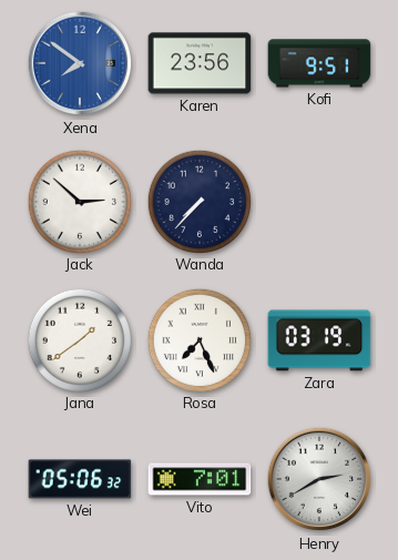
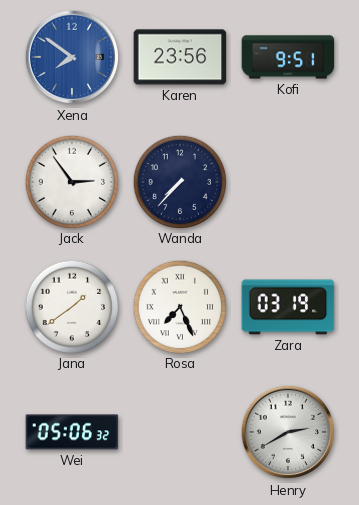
Jack: 2:52 -> 2:54
Vito: 7:01 -> none
